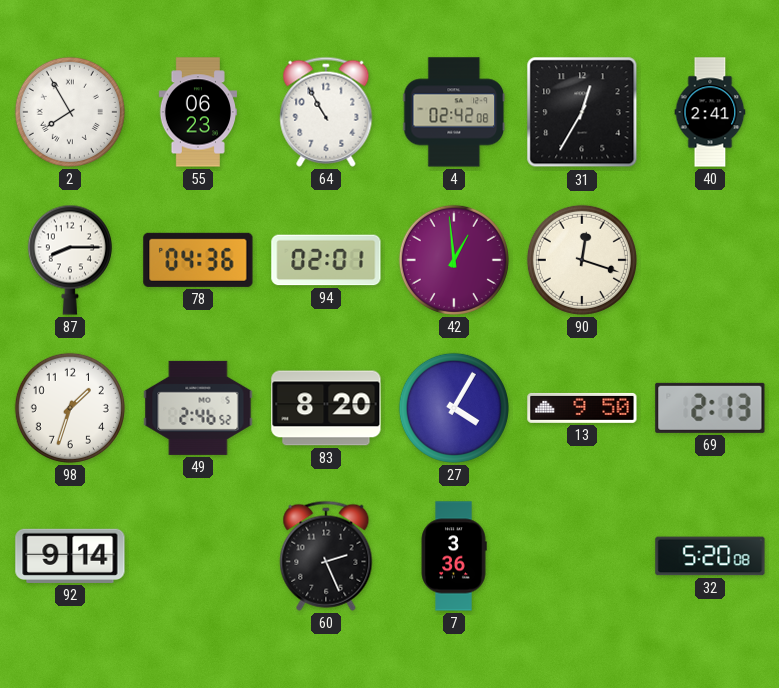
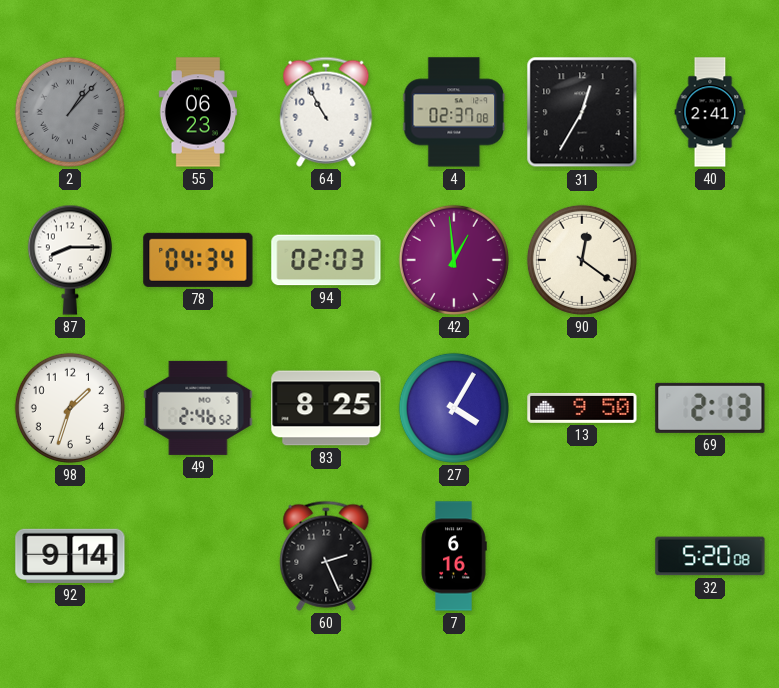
2: 7:55 -> 1:07
2 dial: white -> grey
4: 02:42 -> 02:37
78: 04:36 -> 04:34
94: 02:01 -> 02:03
90: 12:18 -> 12:21
83: 8:20 -> 8:25
7: 3:36 -> 6:16
